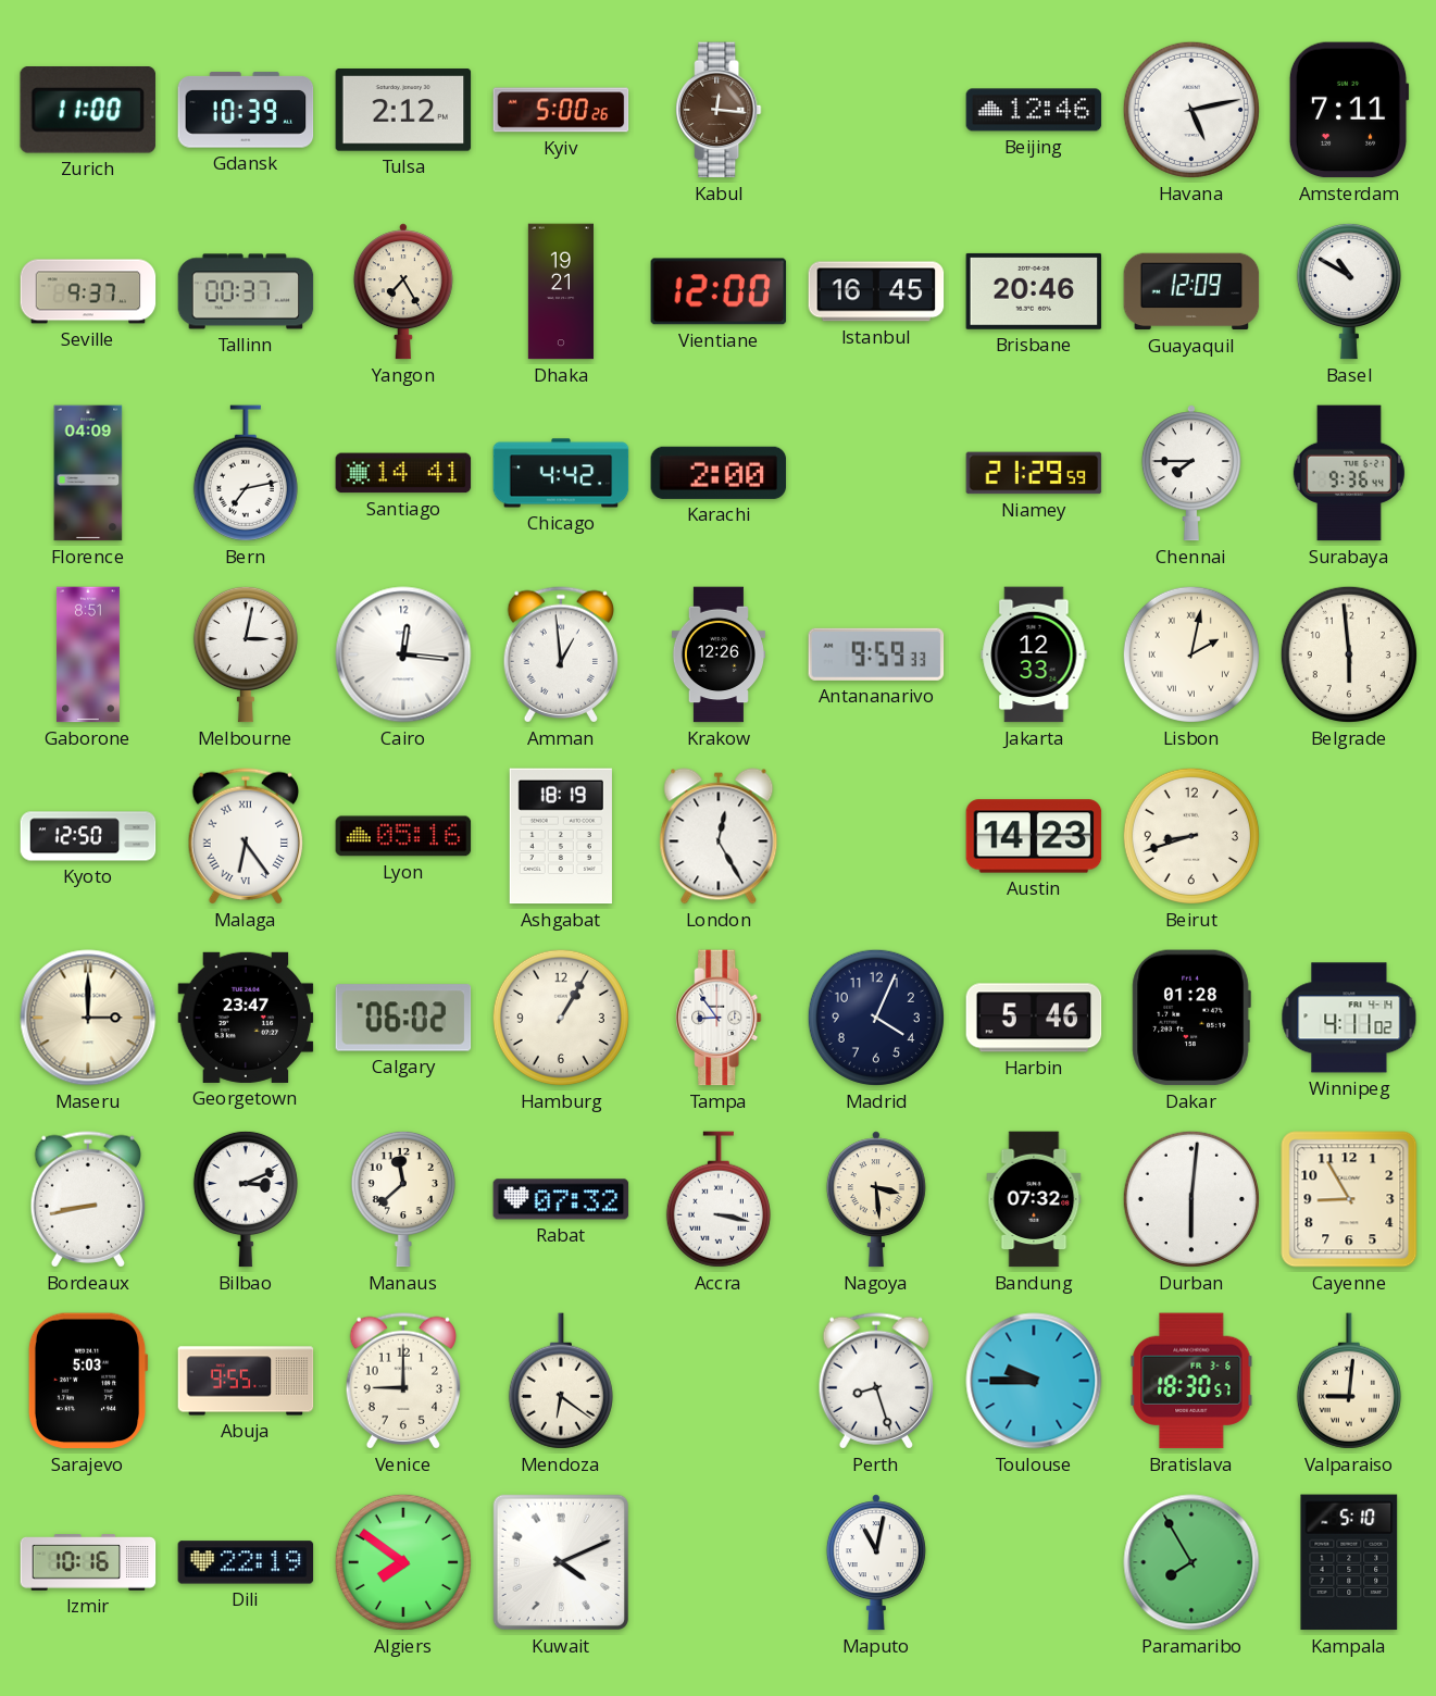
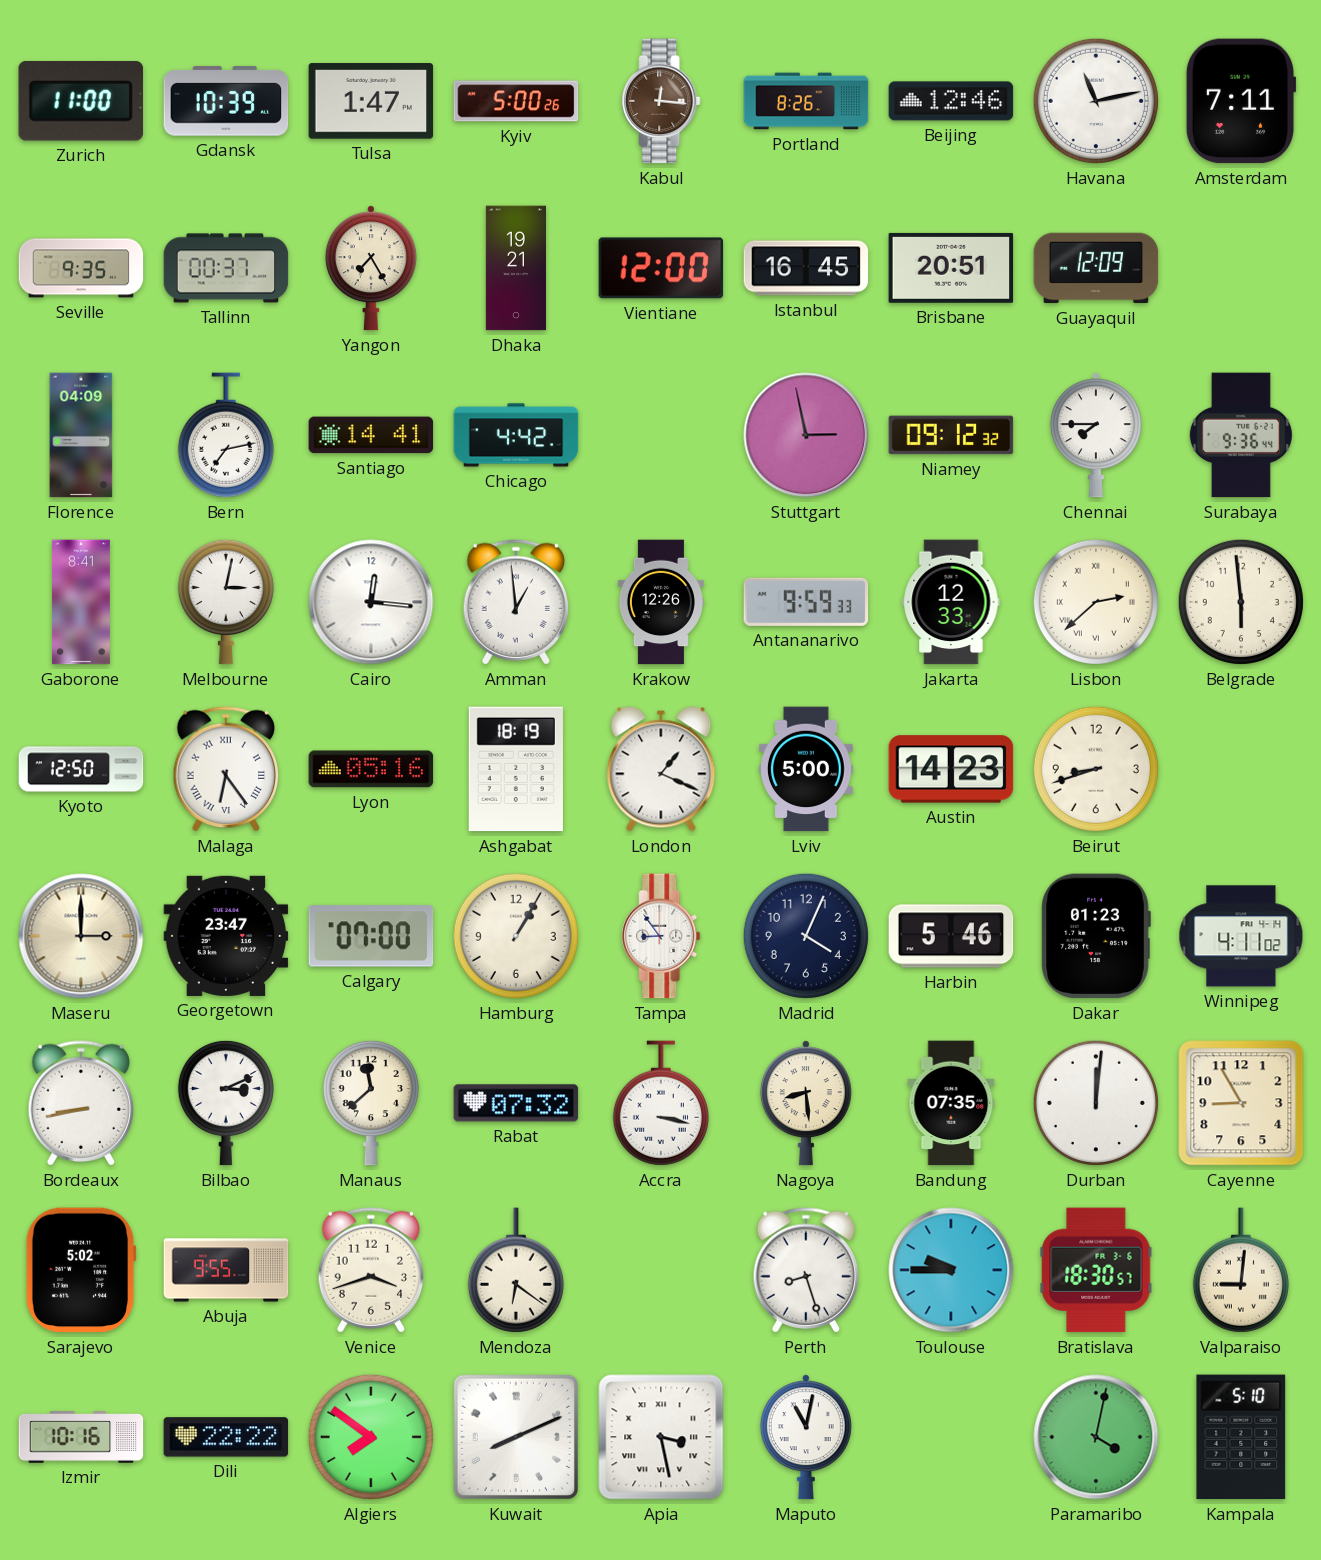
Tulsa: 2:12 -> 1:47
Portland: none -> 8:26
Havana: 5:13 -> 11:13
Seville: 9:37 -> 9:35
Brisbane: 20:46 -> 20:51
Basel: 10:50 -> none
Karachi: 2:00 -> none
Stuttgart: none -> 2:58
Niamey: 21:29 -> 09:12
Gaborone: 8:51 -> 8:41
Lisbon: 2:02 -> 2:38
London: 12:25 -> 1:19
Lviv: none -> 5:00
Calgary: 06:02 -> 07:00
Dakar: 01:28 -> 01:23
Nagoya: 3:29 -> 8:29
Bandung: 07:32 -> 07:35
Durban: 6:01 -> 12:01
Sarajevo: 5:03 -> 5:02
Venice: 9:00 -> 3:42
Dili: 22:19 -> 22:22
Kuwait: 4:11 -> 8:11
Apia: none -> 3:28
Paramaribo: 7:55 -> 4:02
